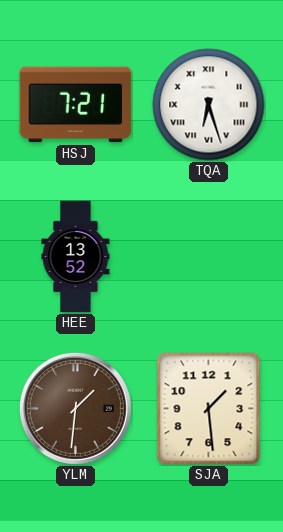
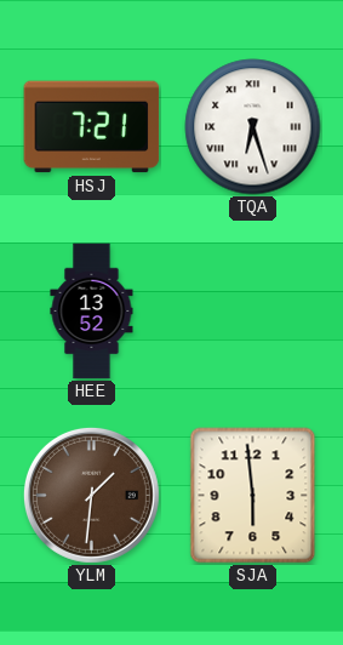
SJA: 1:29 -> 5:59
